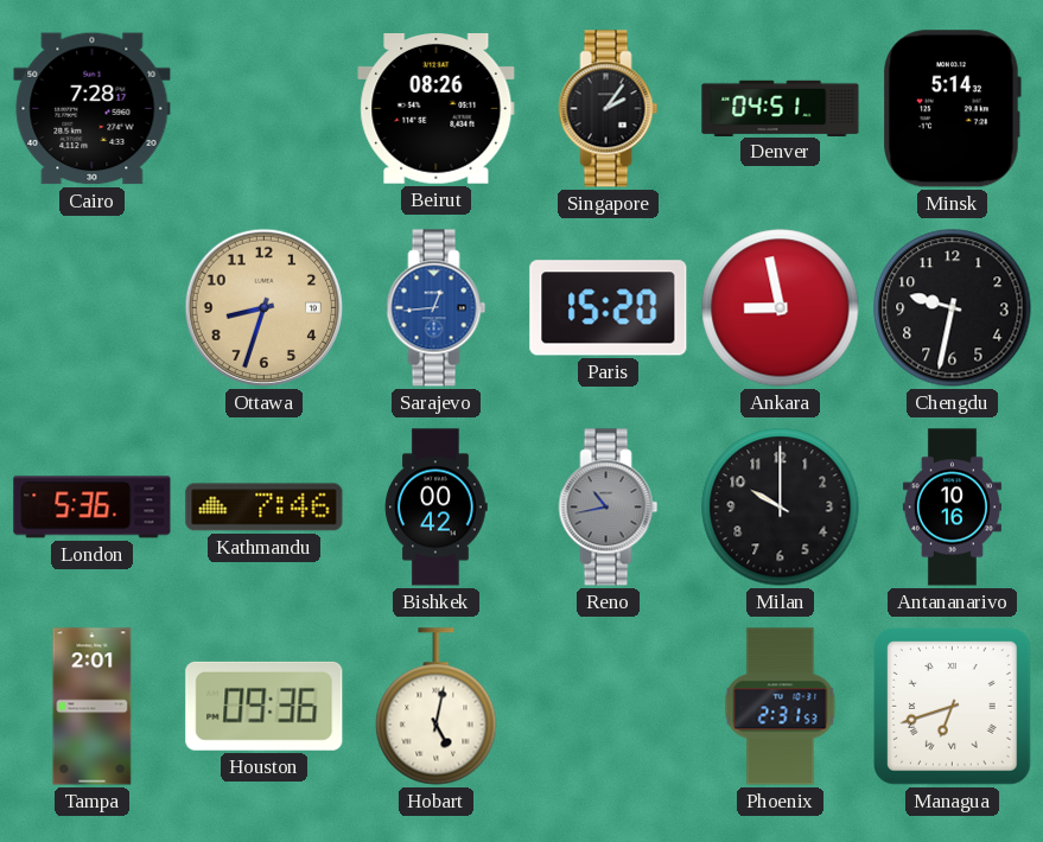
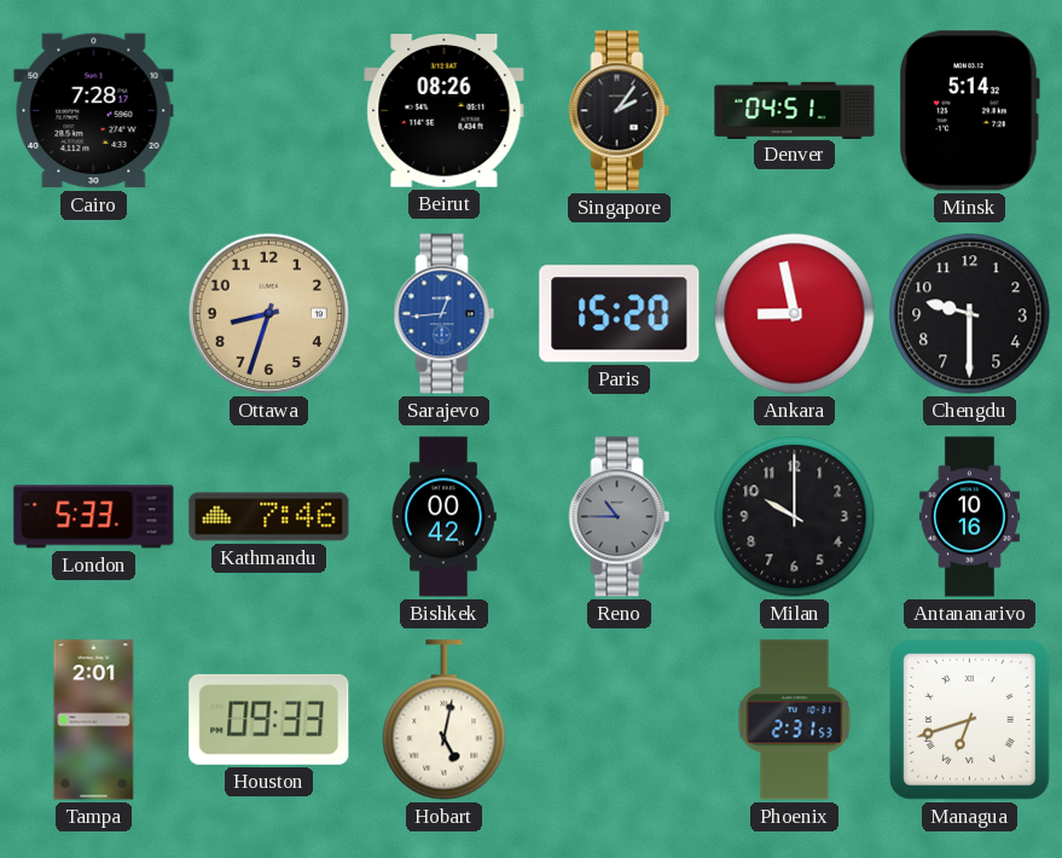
Chengdu: 9:32 -> 9:30
London: 5:36 -> 5:33
Reno: 10:43 -> 10:45
Houston: 09:36 -> 09:33
